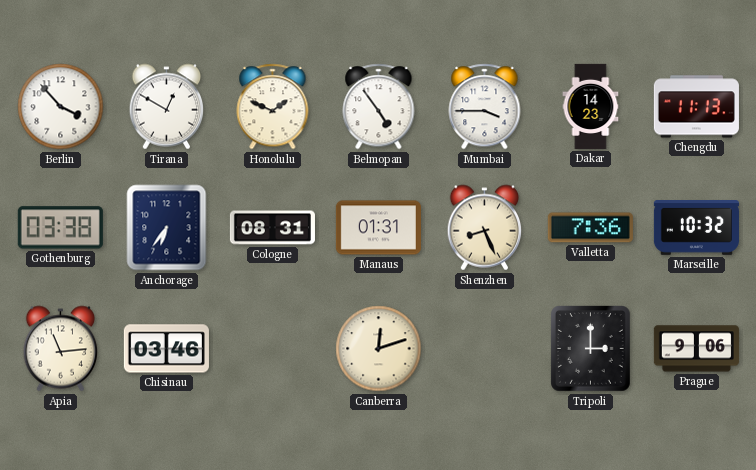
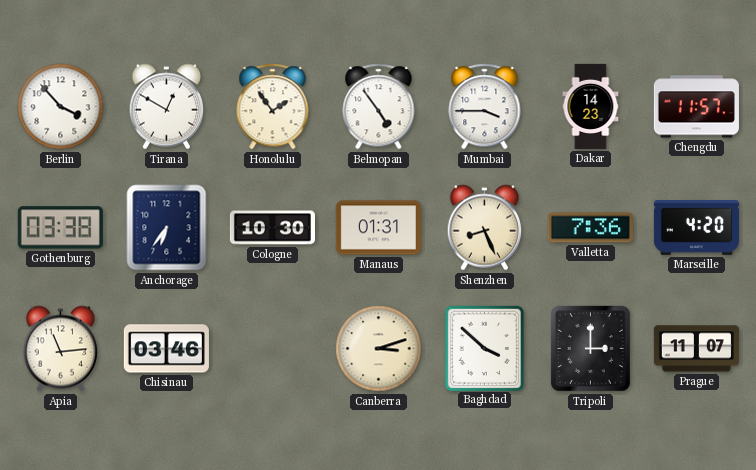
Honolulu: 1:49 -> 1:54
Chengdu: 11:13 -> 11:57
Cologne: 08:31 -> 10:30
Marseille: 10:32 -> 4:20
Canberra: 12:12 -> 3:12
Baghdad: none -> 3:52
Prague: 9:06 -> 11:07
